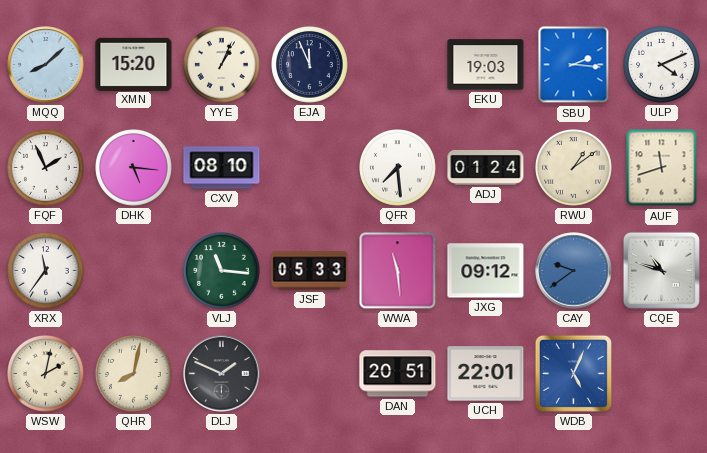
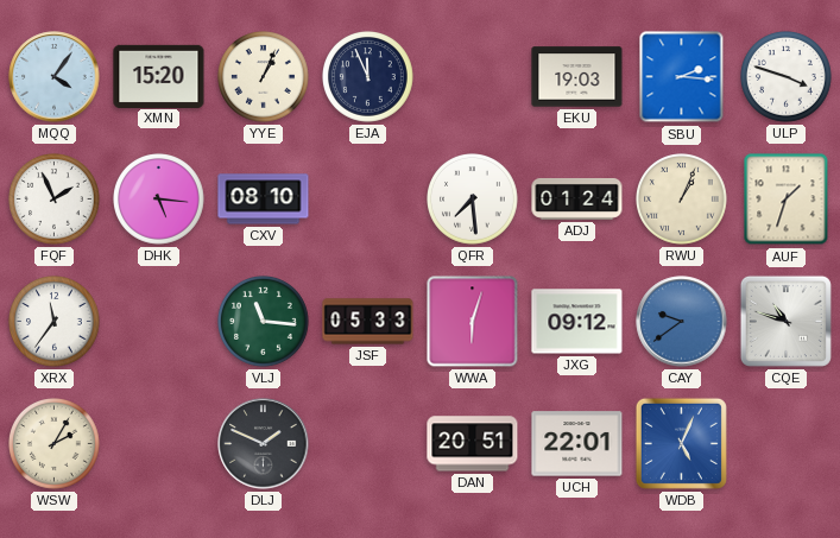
MQQ: 8:08 -> 4:06
ULP: 4:11 -> 3:48
RWU: 1:09 -> 1:04
AUF: 11:42 -> 1:33
WWA: 11:29 -> 6:03
WSW: 2:02 -> 2:05
QHR: 8:02 -> none
